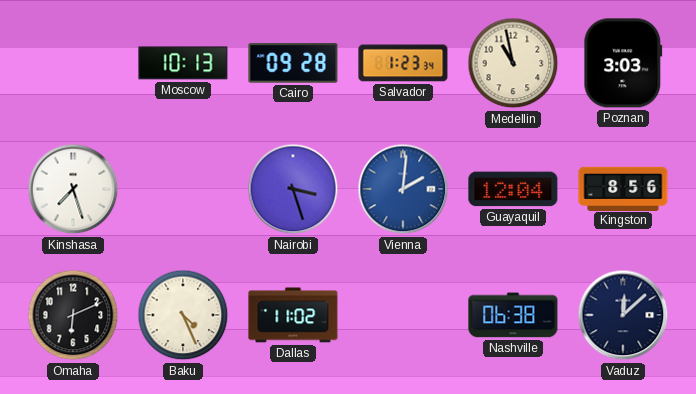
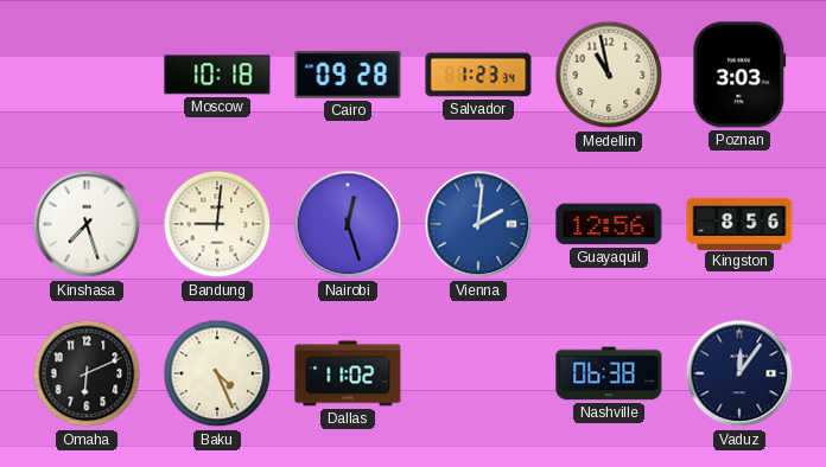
Moscow: 10:13 -> 10:18
Bandung: none -> 9:01
Nairobi: 3:27 -> 12:27
Guayaquil: 12:04 -> 12:56
Vaduz: 12:08 -> 12:06
